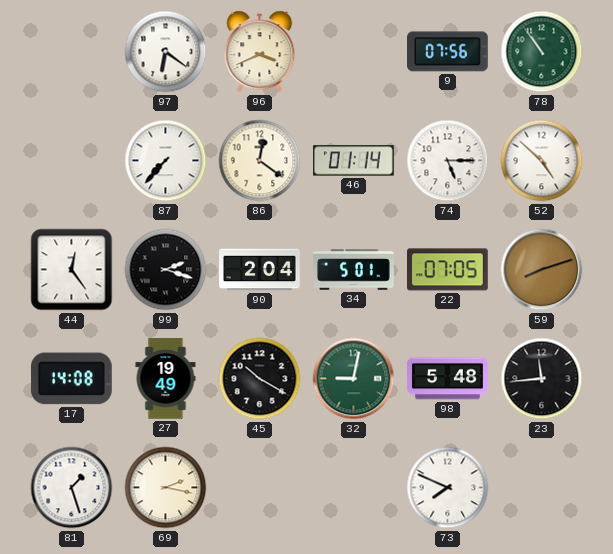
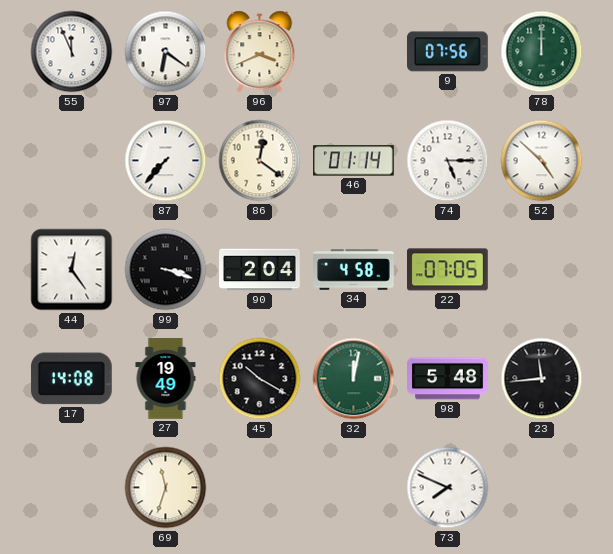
55: none -> 11:56
78: 10:54 -> 12:00
99: 2:18 -> 3:18
34: 5:01 -> 4:58
59: 8:12 -> none
32: 9:02 -> 12:02
81: 1:27 -> none
69: 2:17 -> 11:33
